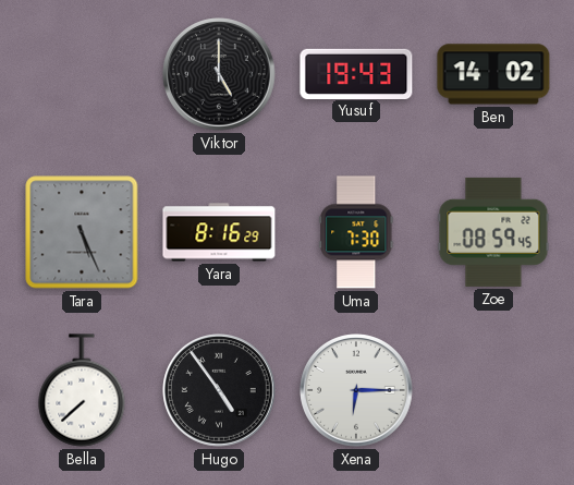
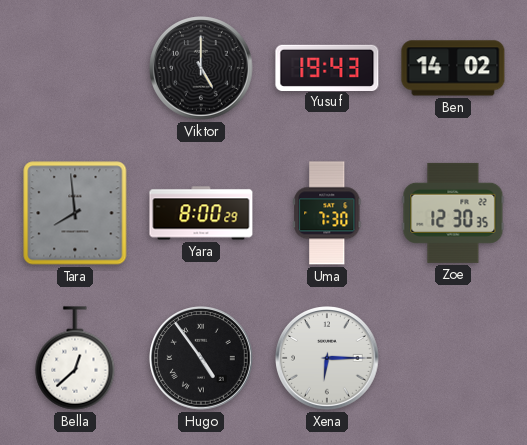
Tara: 5:26 -> 7:59
Yara: 8:16 -> 8:00
Zoe: 08:59 -> 12:30
Bella: 7:38 -> 12:38
